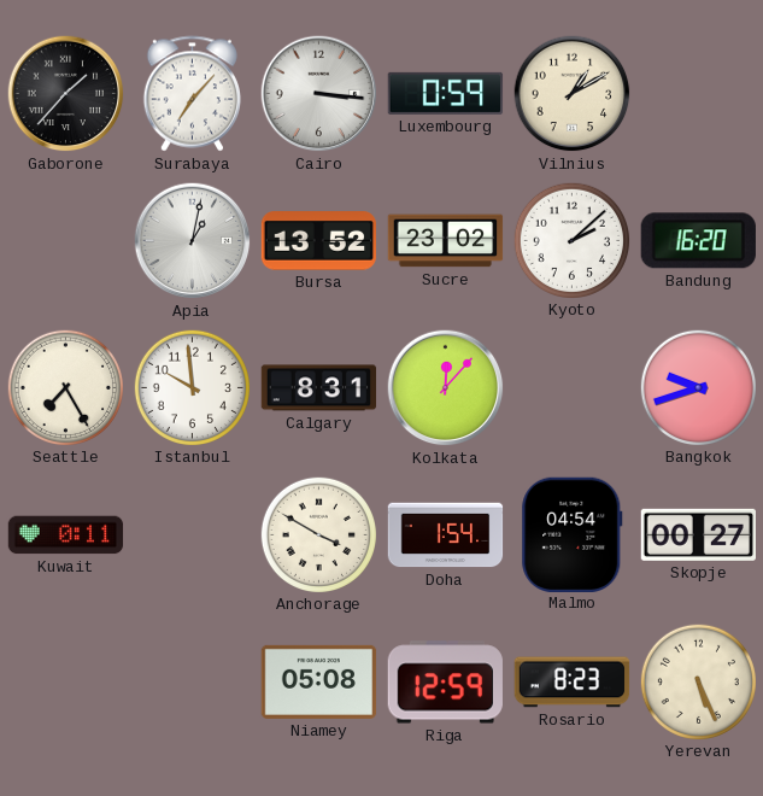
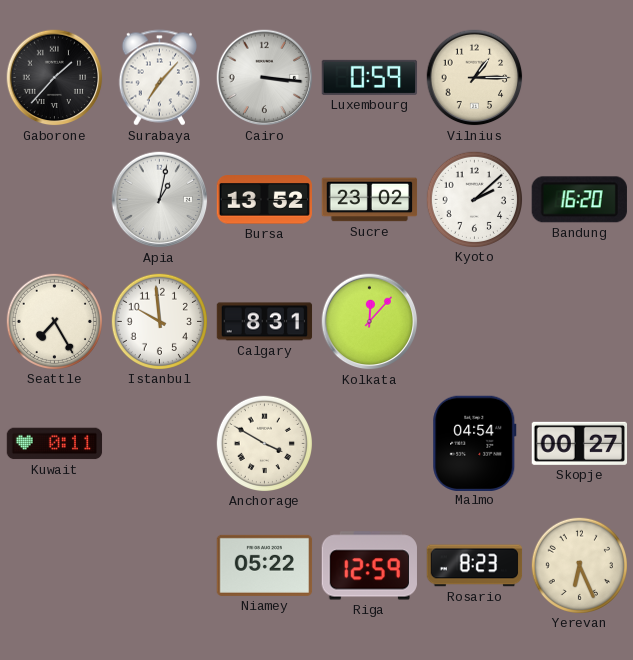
Vilnius: 1:10 -> 1:15
Bangkok: 9:42 -> none
Doha: 1:54 -> none
Niamey: 05:08 -> 05:22
Yerevan: 5:26 -> 6:26
